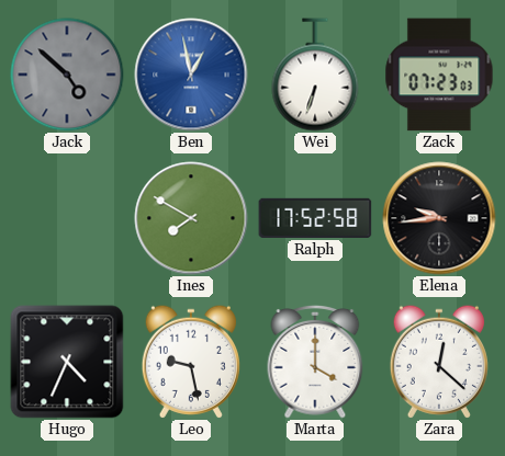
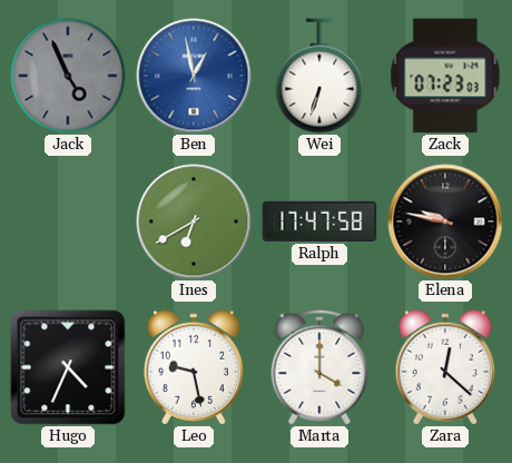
Jack: 4:52 -> 4:56
Ines: 7:50 -> 6:40
Ralph: 17:52 -> 17:47
Elena: 9:44 -> 9:47
